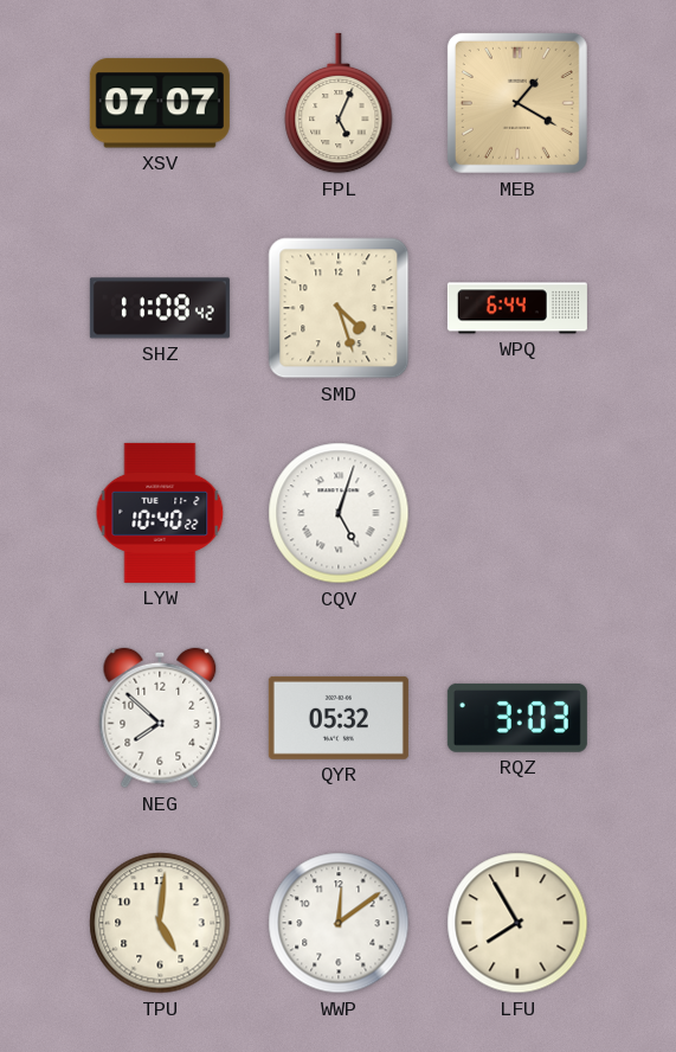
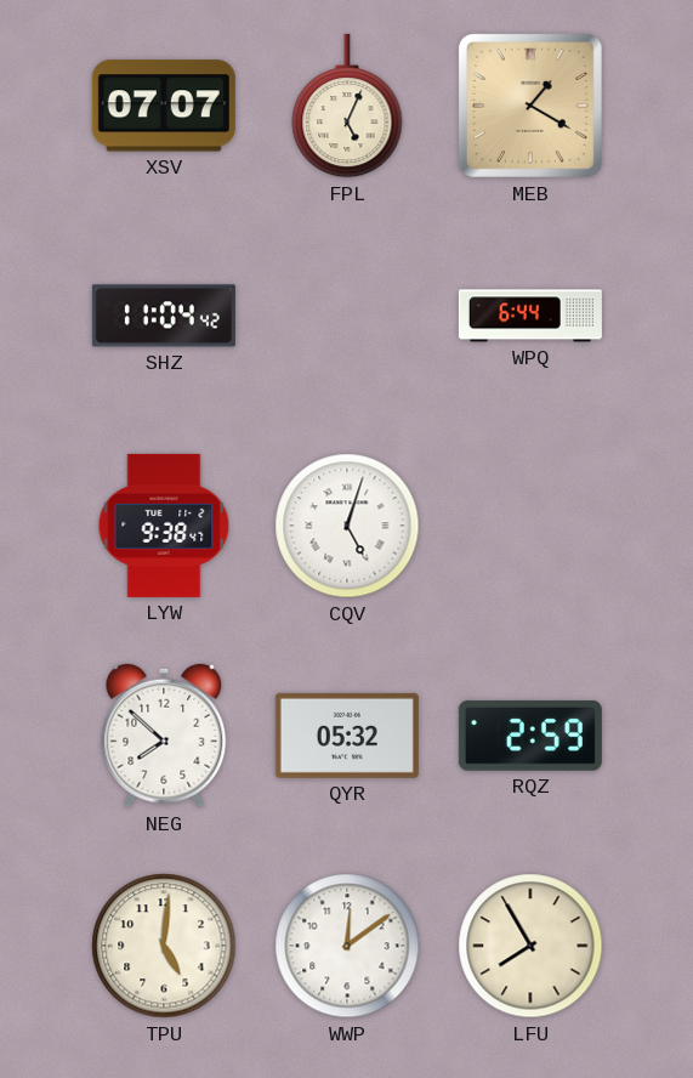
SHZ: 11:08 -> 11:04
SMD: 4:27 -> none
LYW: 10:40 -> 9:38
RQZ: 3:03 -> 2:59
